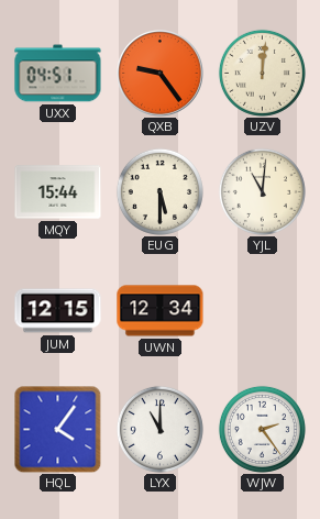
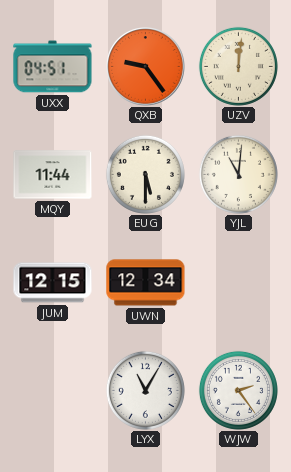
MQY: 15:44 -> 11:44
HQL: 4:06 -> none
LYX: 11:00 -> 11:05
